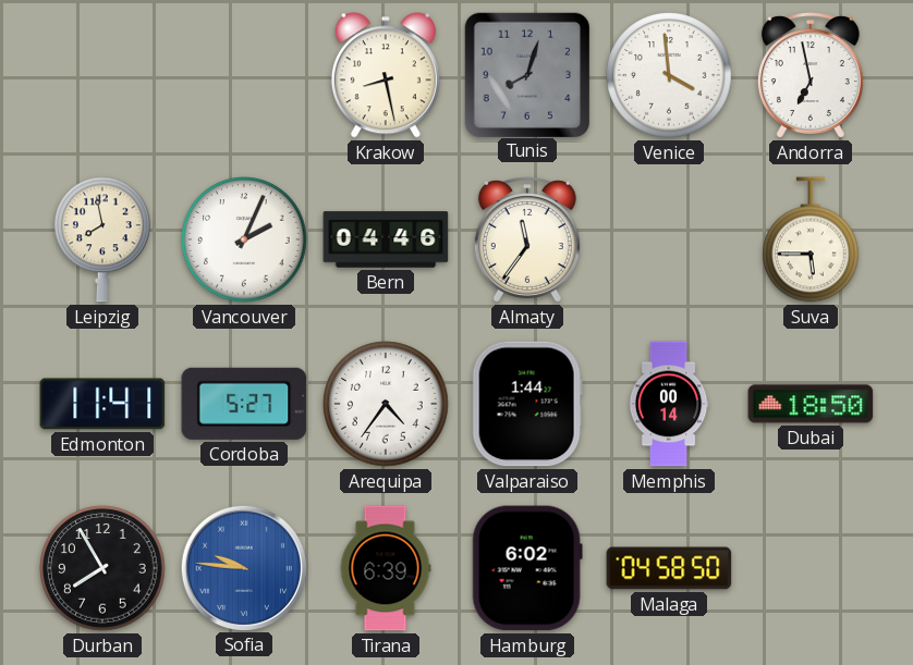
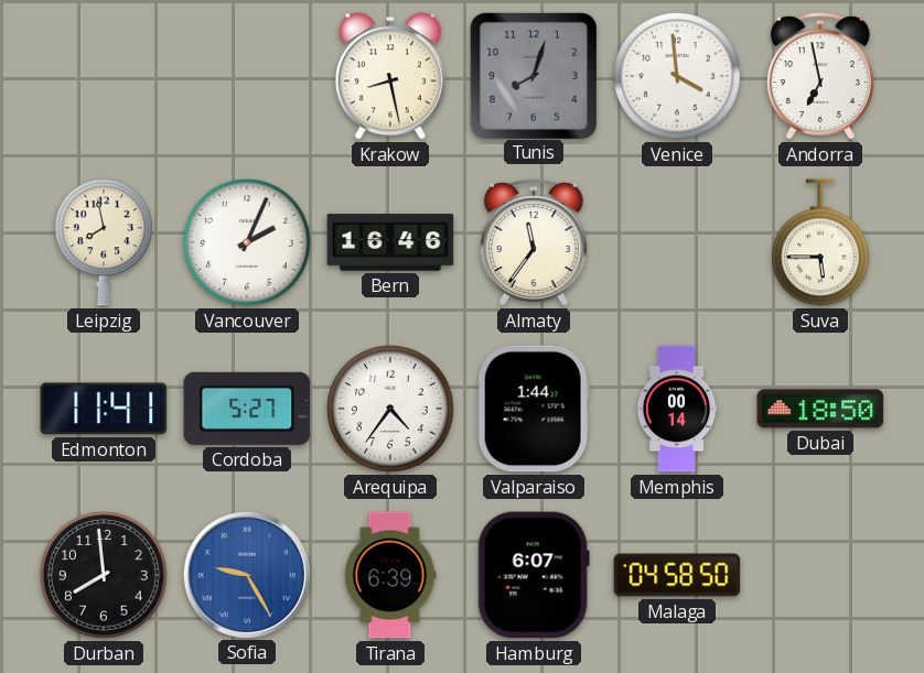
Bern: 04:46 -> 16:46
Durban: 7:55 -> 7:59
Sofia: 9:46 -> 9:25
Hamburg: 6:02 -> 6:07
